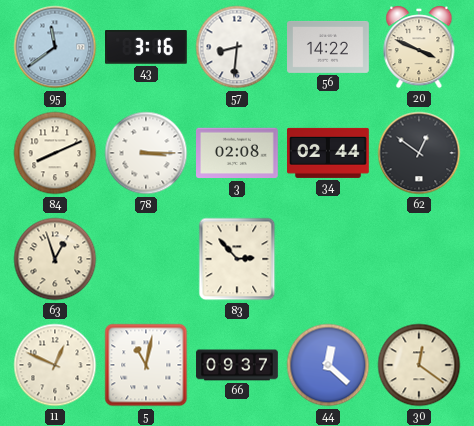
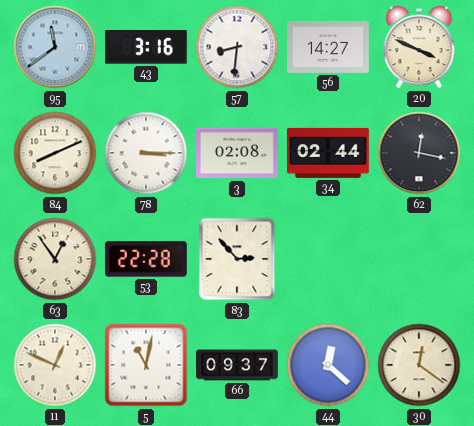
56: 14:22 -> 14:27
62: 12:51 -> 12:17
63: 12:57 -> 12:54
53: none -> 22:28
